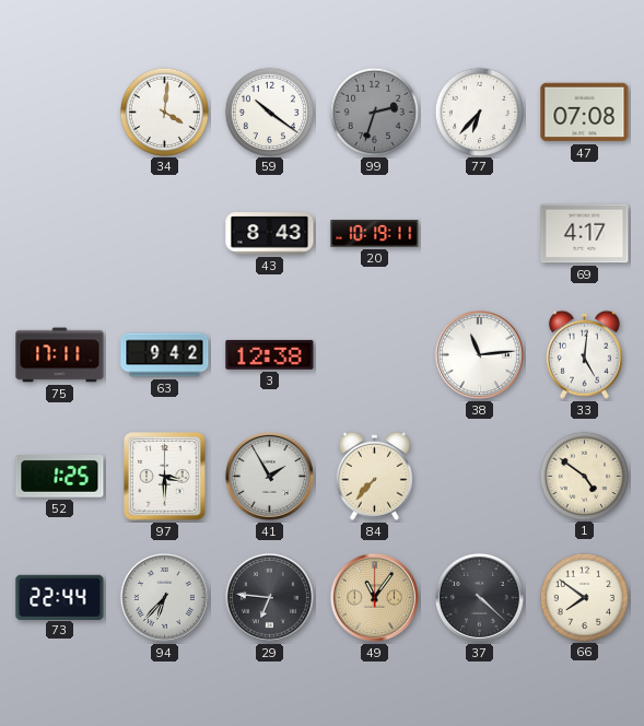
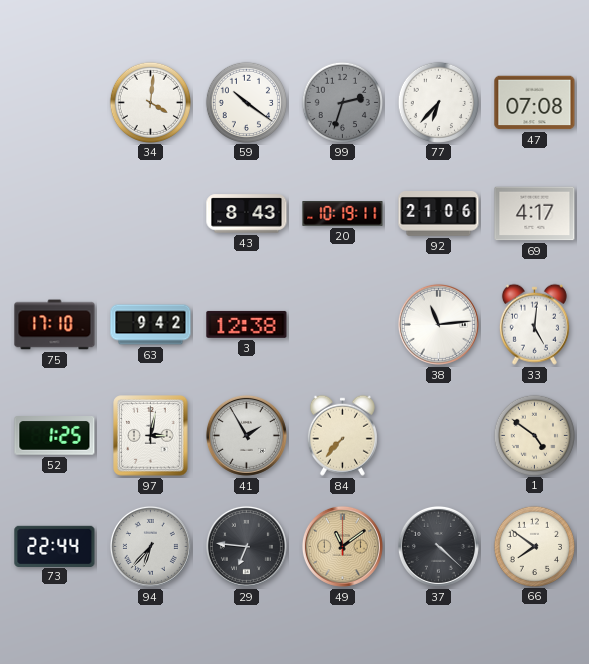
92: none -> 21:06
75: 17:11 -> 17:10
97: 3:30 -> 3:02
49: 11:06 -> 11:09
